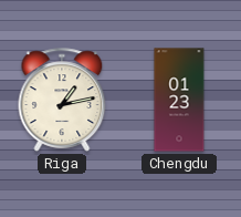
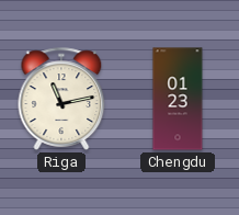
Riga: 1:13 -> 11:13
